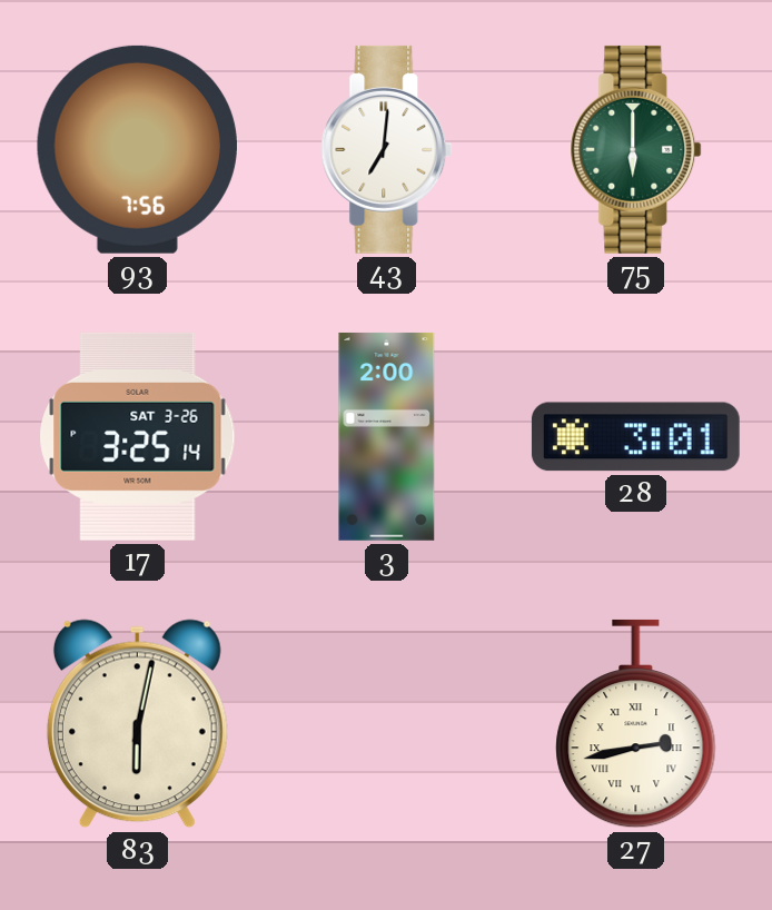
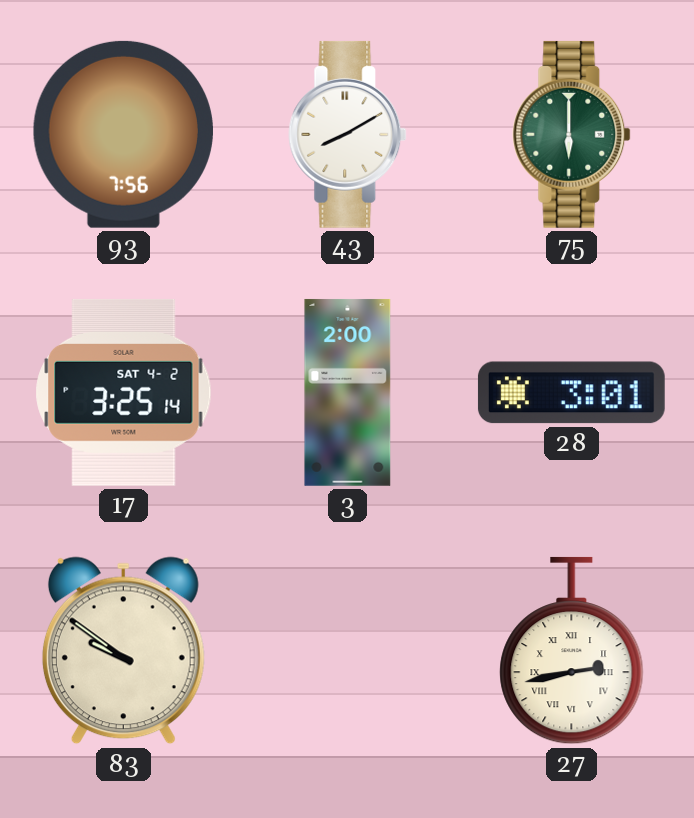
43: 7:01 -> 8:10
17 date: SAT 3-26 -> SAT 4-2
83: 6:02 -> 9:51
